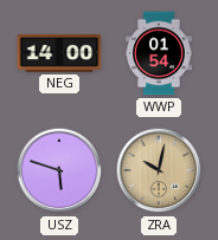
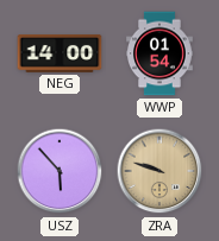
USZ: 5:48 -> 5:53
ZRA: 10:02 -> 9:48
